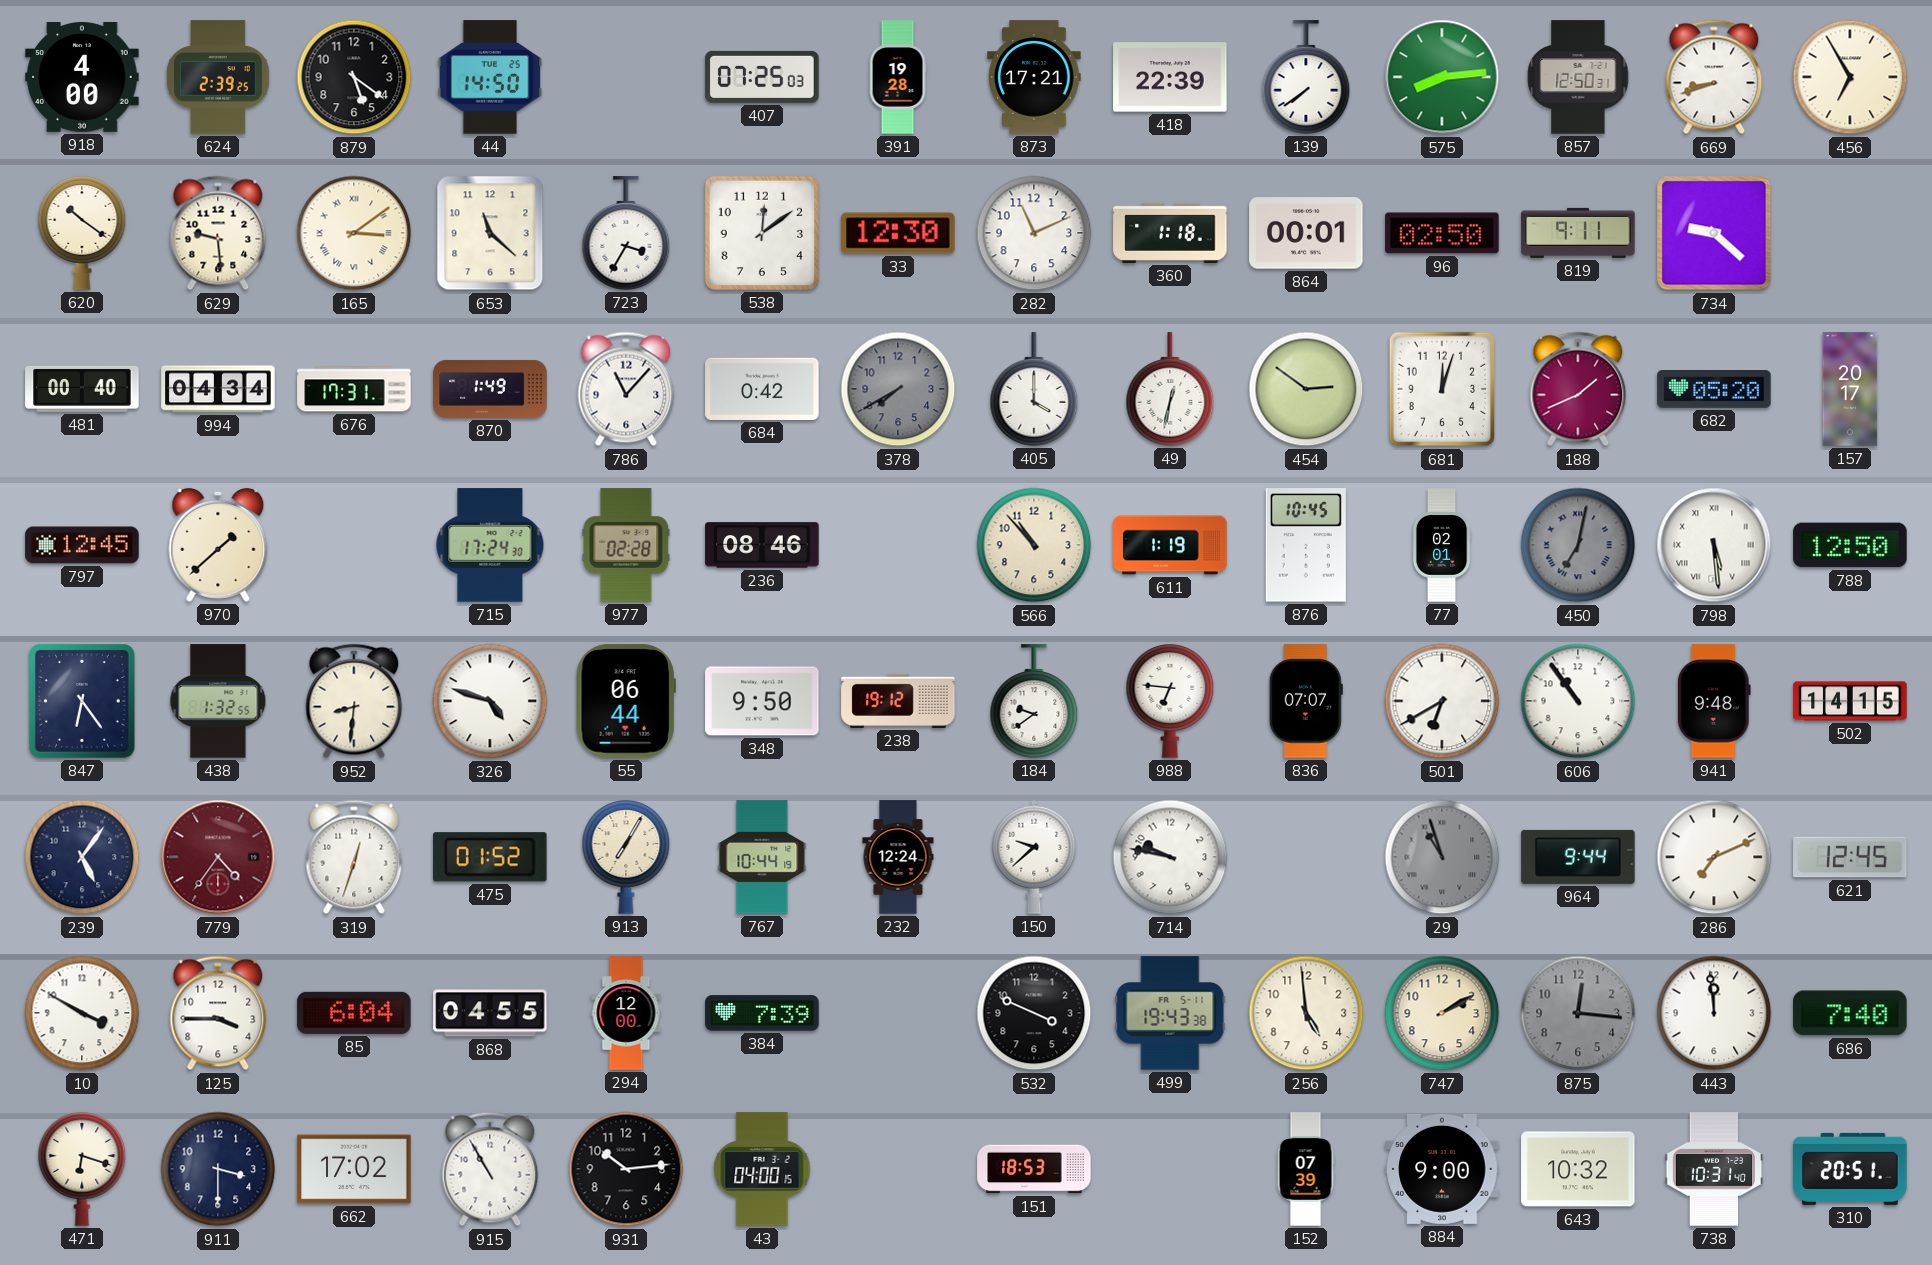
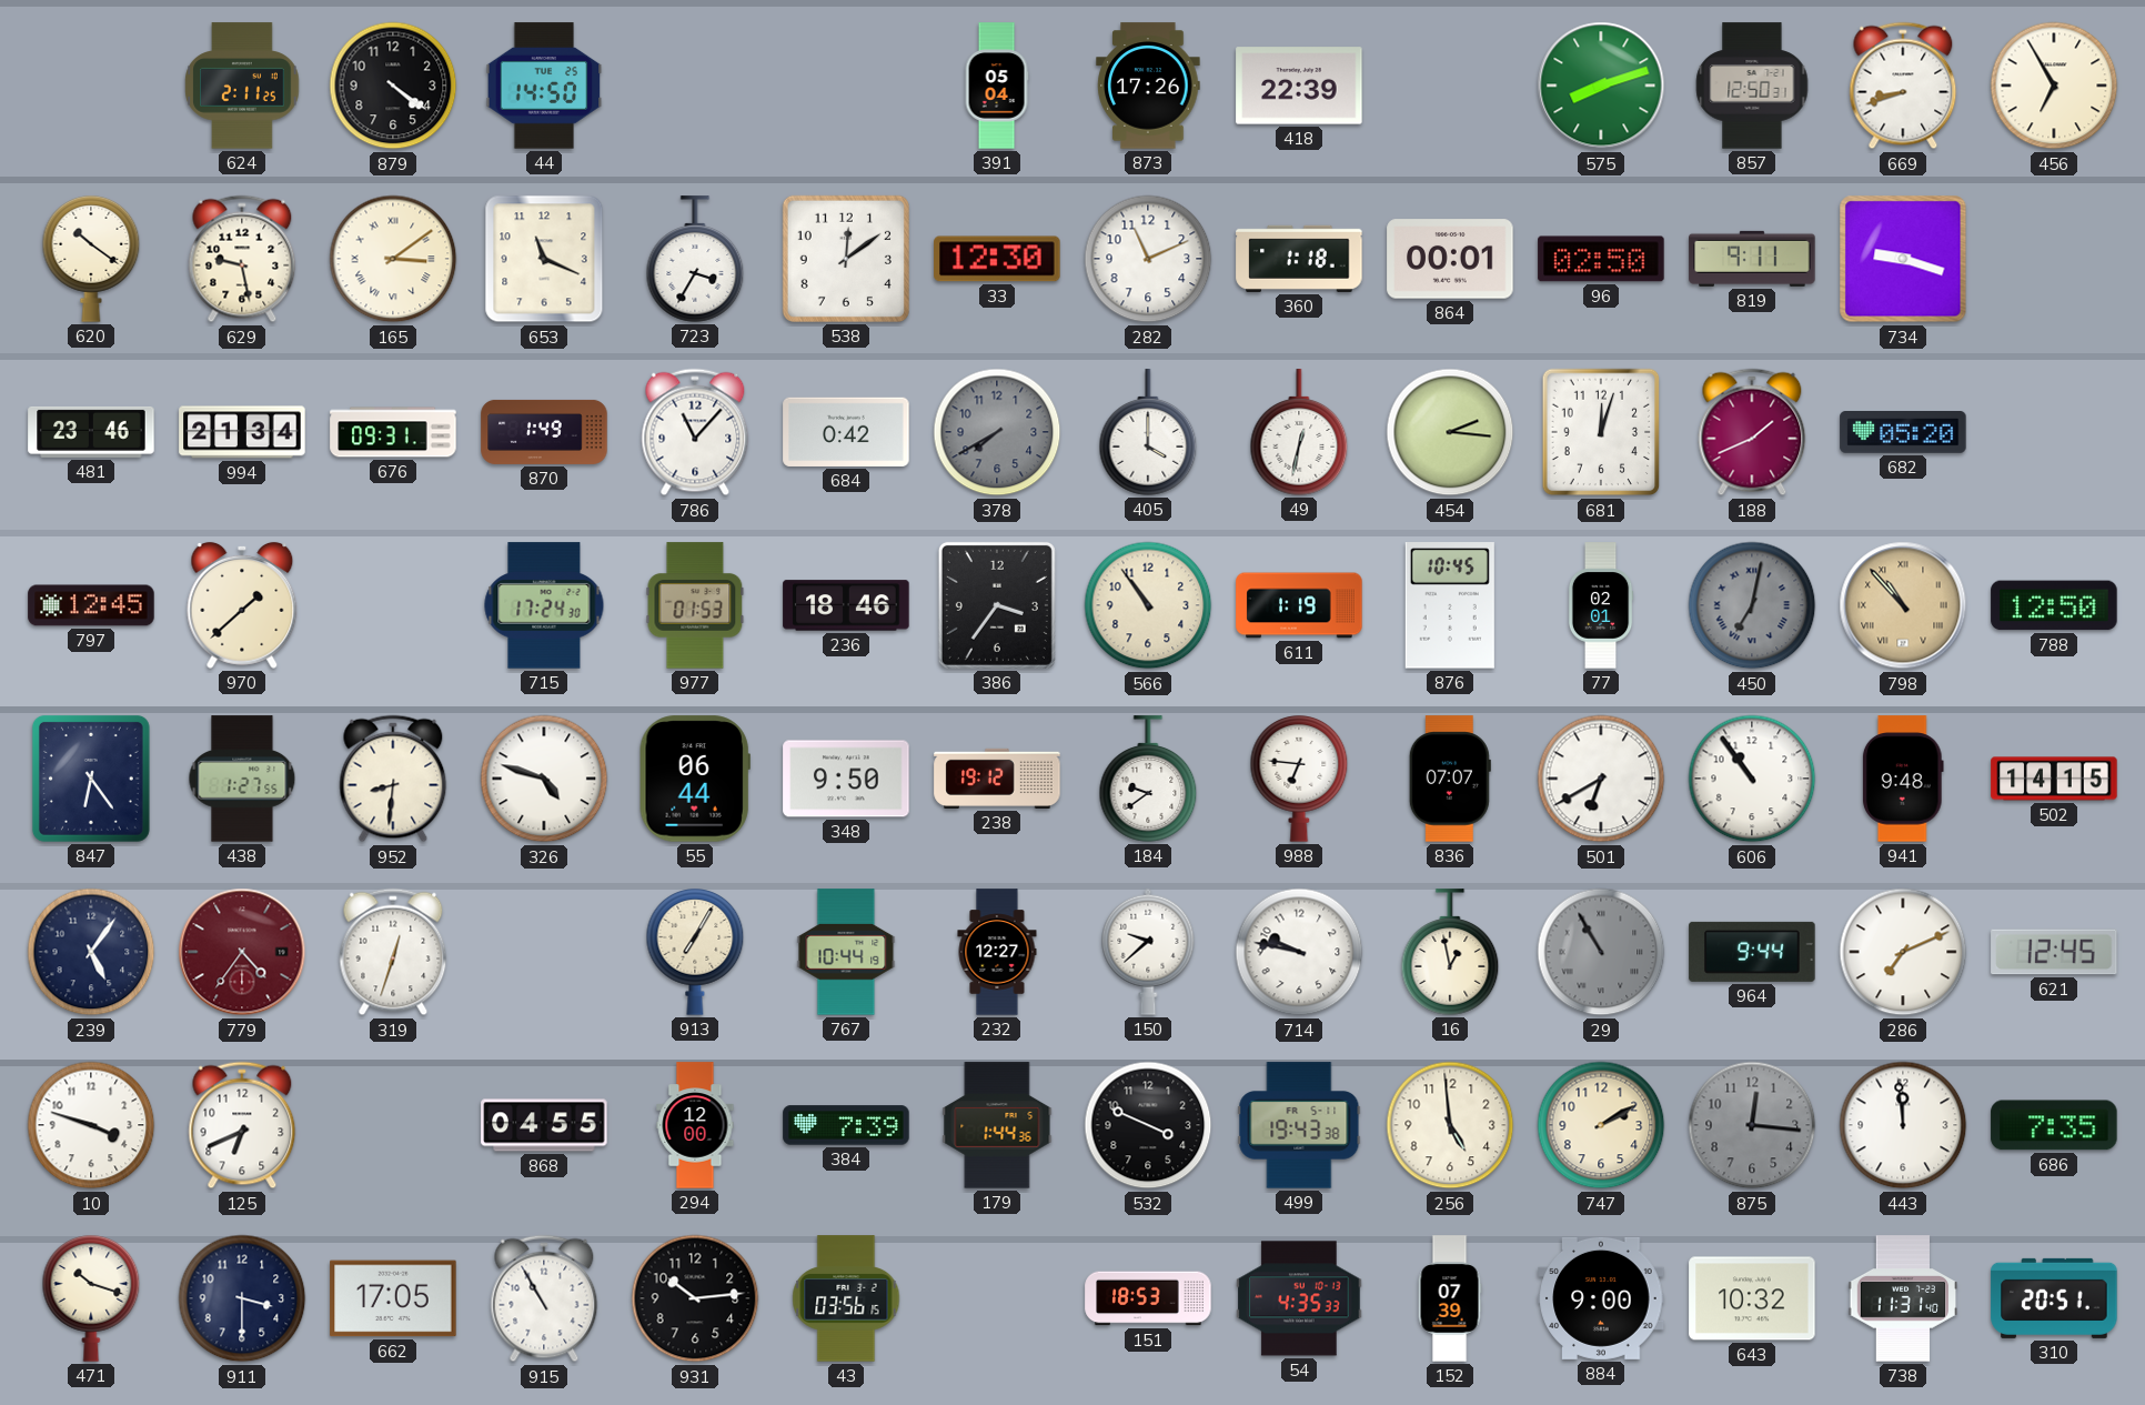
918: 4:00 -> none
624: 2:39 -> 2:11
879: 5:21 -> 4:21
407: 07:25 -> none
391: 19:28 -> 05:04
873: 17:21 -> 17:26
139: 7:39 -> none
575: 8:14 -> 8:12
629: 9:29 -> 9:28
653: 11:22 -> 11:19
734: 9:22 -> 9:18
481: 00:40 -> 23:46
994: 04:34 -> 21:34
676: 17:31 -> 09:31
454: 2:51 -> 2:16
157: 20:17 -> none
977: 02:28 -> 01:53
236: 08:46 -> 18:46
386: none -> 3:36
566: 10:53 -> 10:54
798: 5:29 -> 10:53
798 dial: white -> champagne
438: 1:32 -> 1:27
475: 01:52 -> none
232: 12:24 -> 12:27
16: none -> 12:58
29: 10:57 -> 10:55
10: 3:50 -> 3:48
125: 3:45 -> 6:41
85: 6:04 -> none
179: none -> 1:44
686: 7:40 -> 7:35
471: 6:18 -> 10:18
662: 17:02 -> 17:05
43: 04:00 -> 03:56
54: none -> 4:35
738: 10:31 -> 11:31
